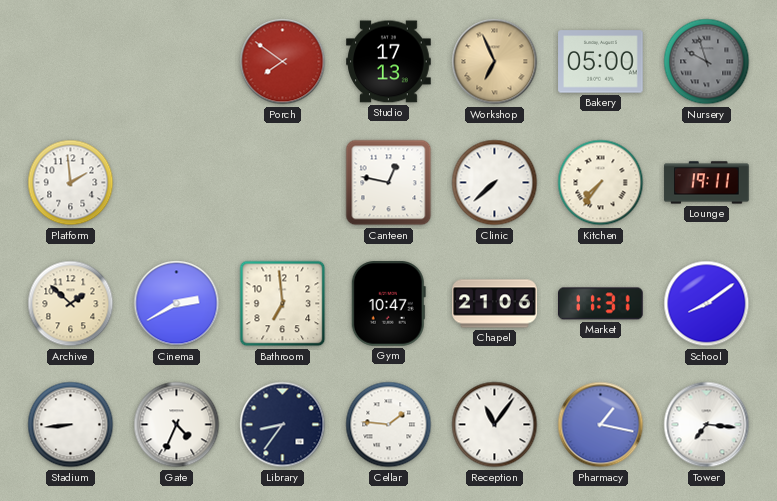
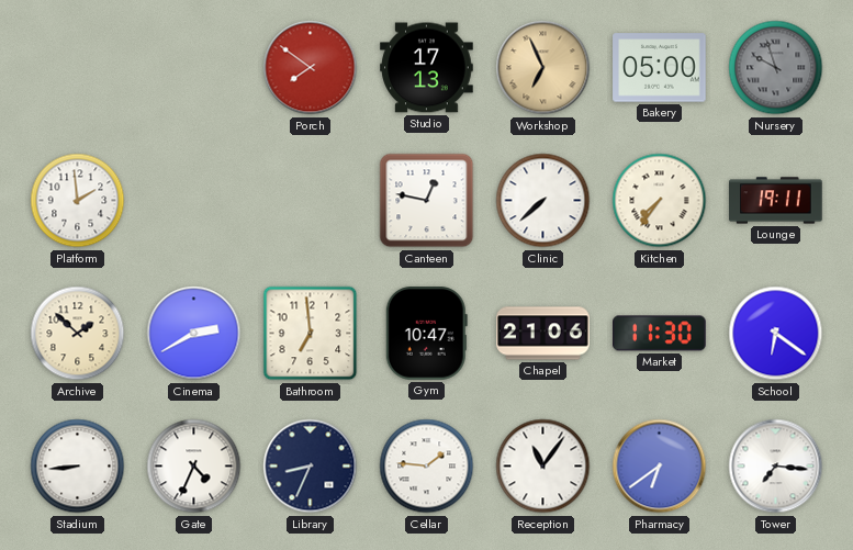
Market: 11:31 -> 11:30
School: 8:09 -> 6:21
Library: 8:36 -> 8:34
Pharmacy: 1:17 -> 6:39
